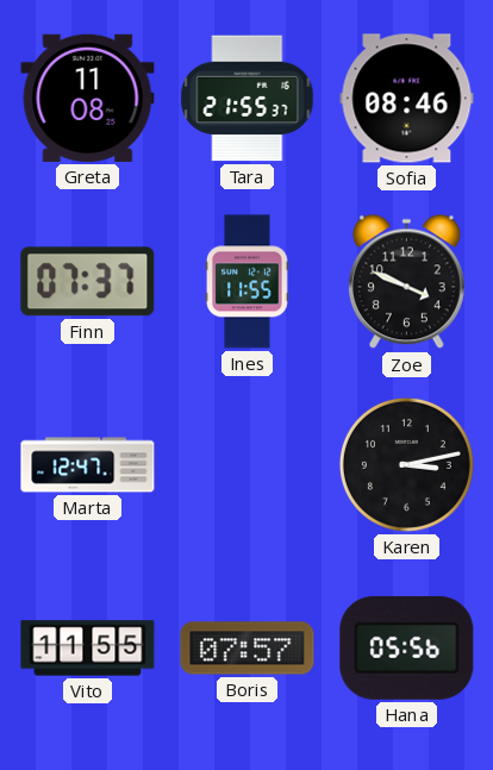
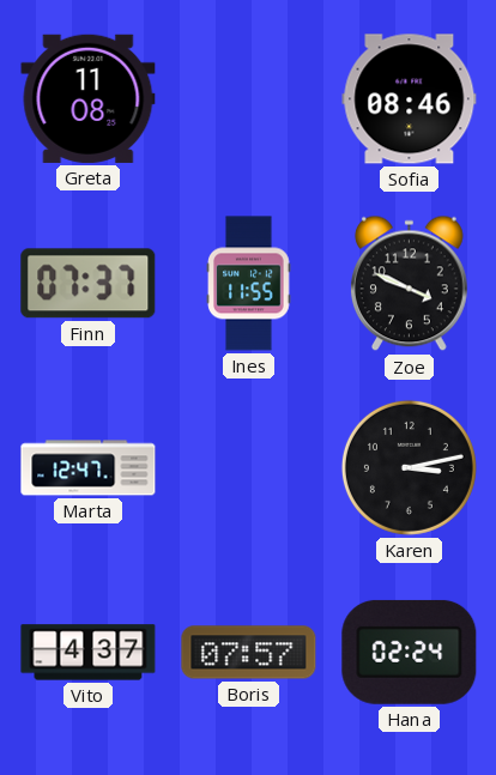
Tara: 21:55 -> none
Vito: 11:55 -> 4:37
Hana: 05:56 -> 02:24
